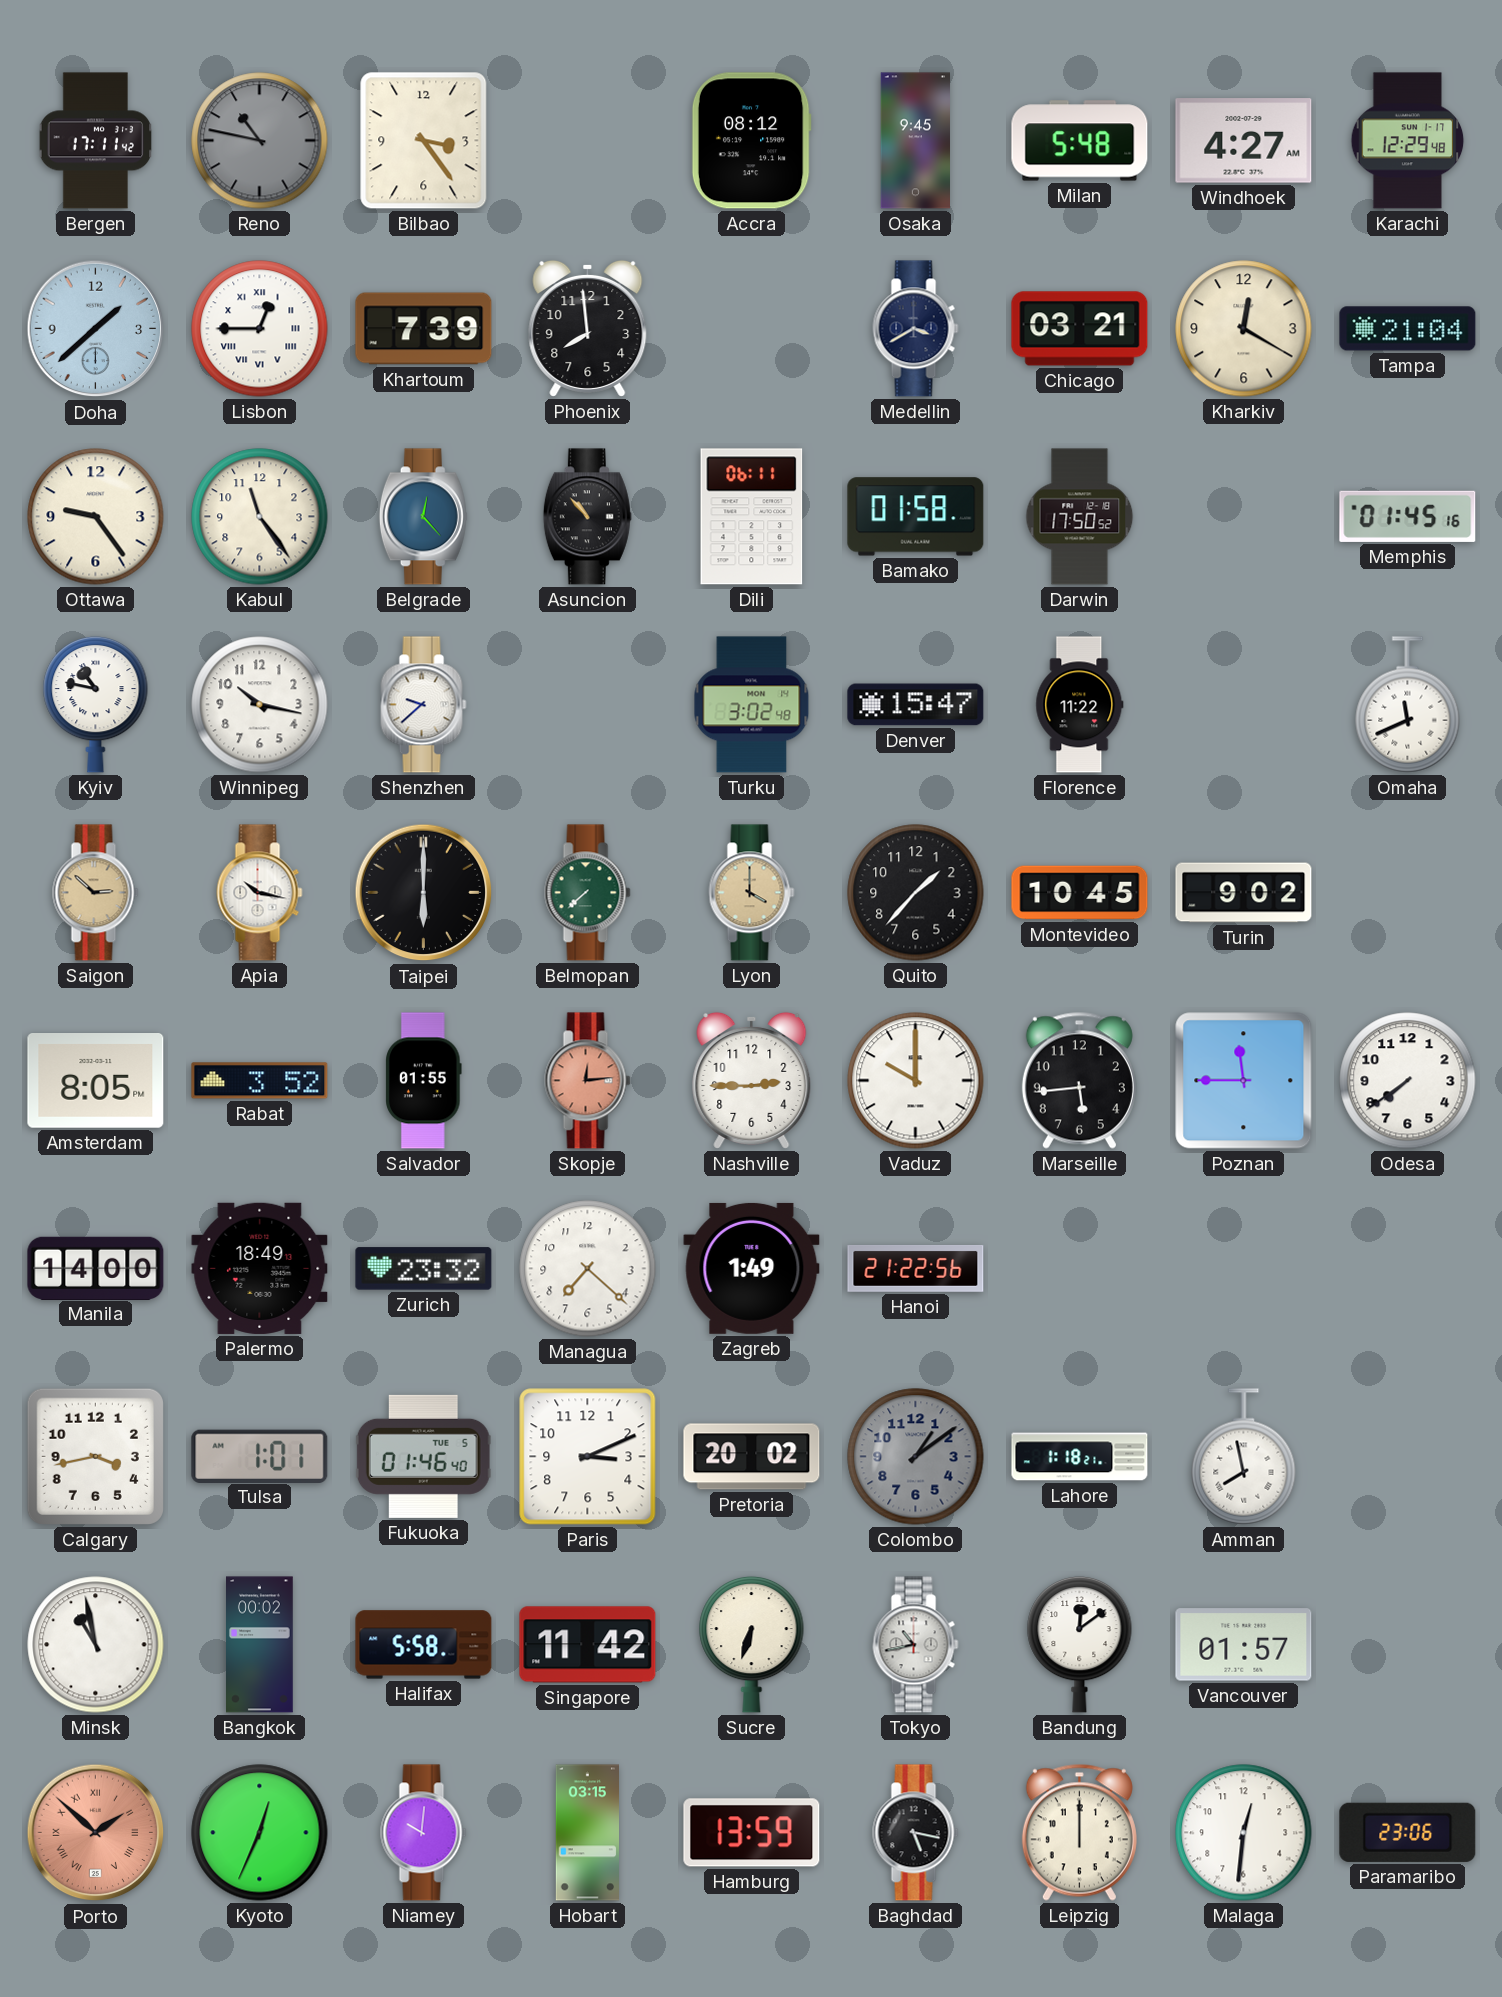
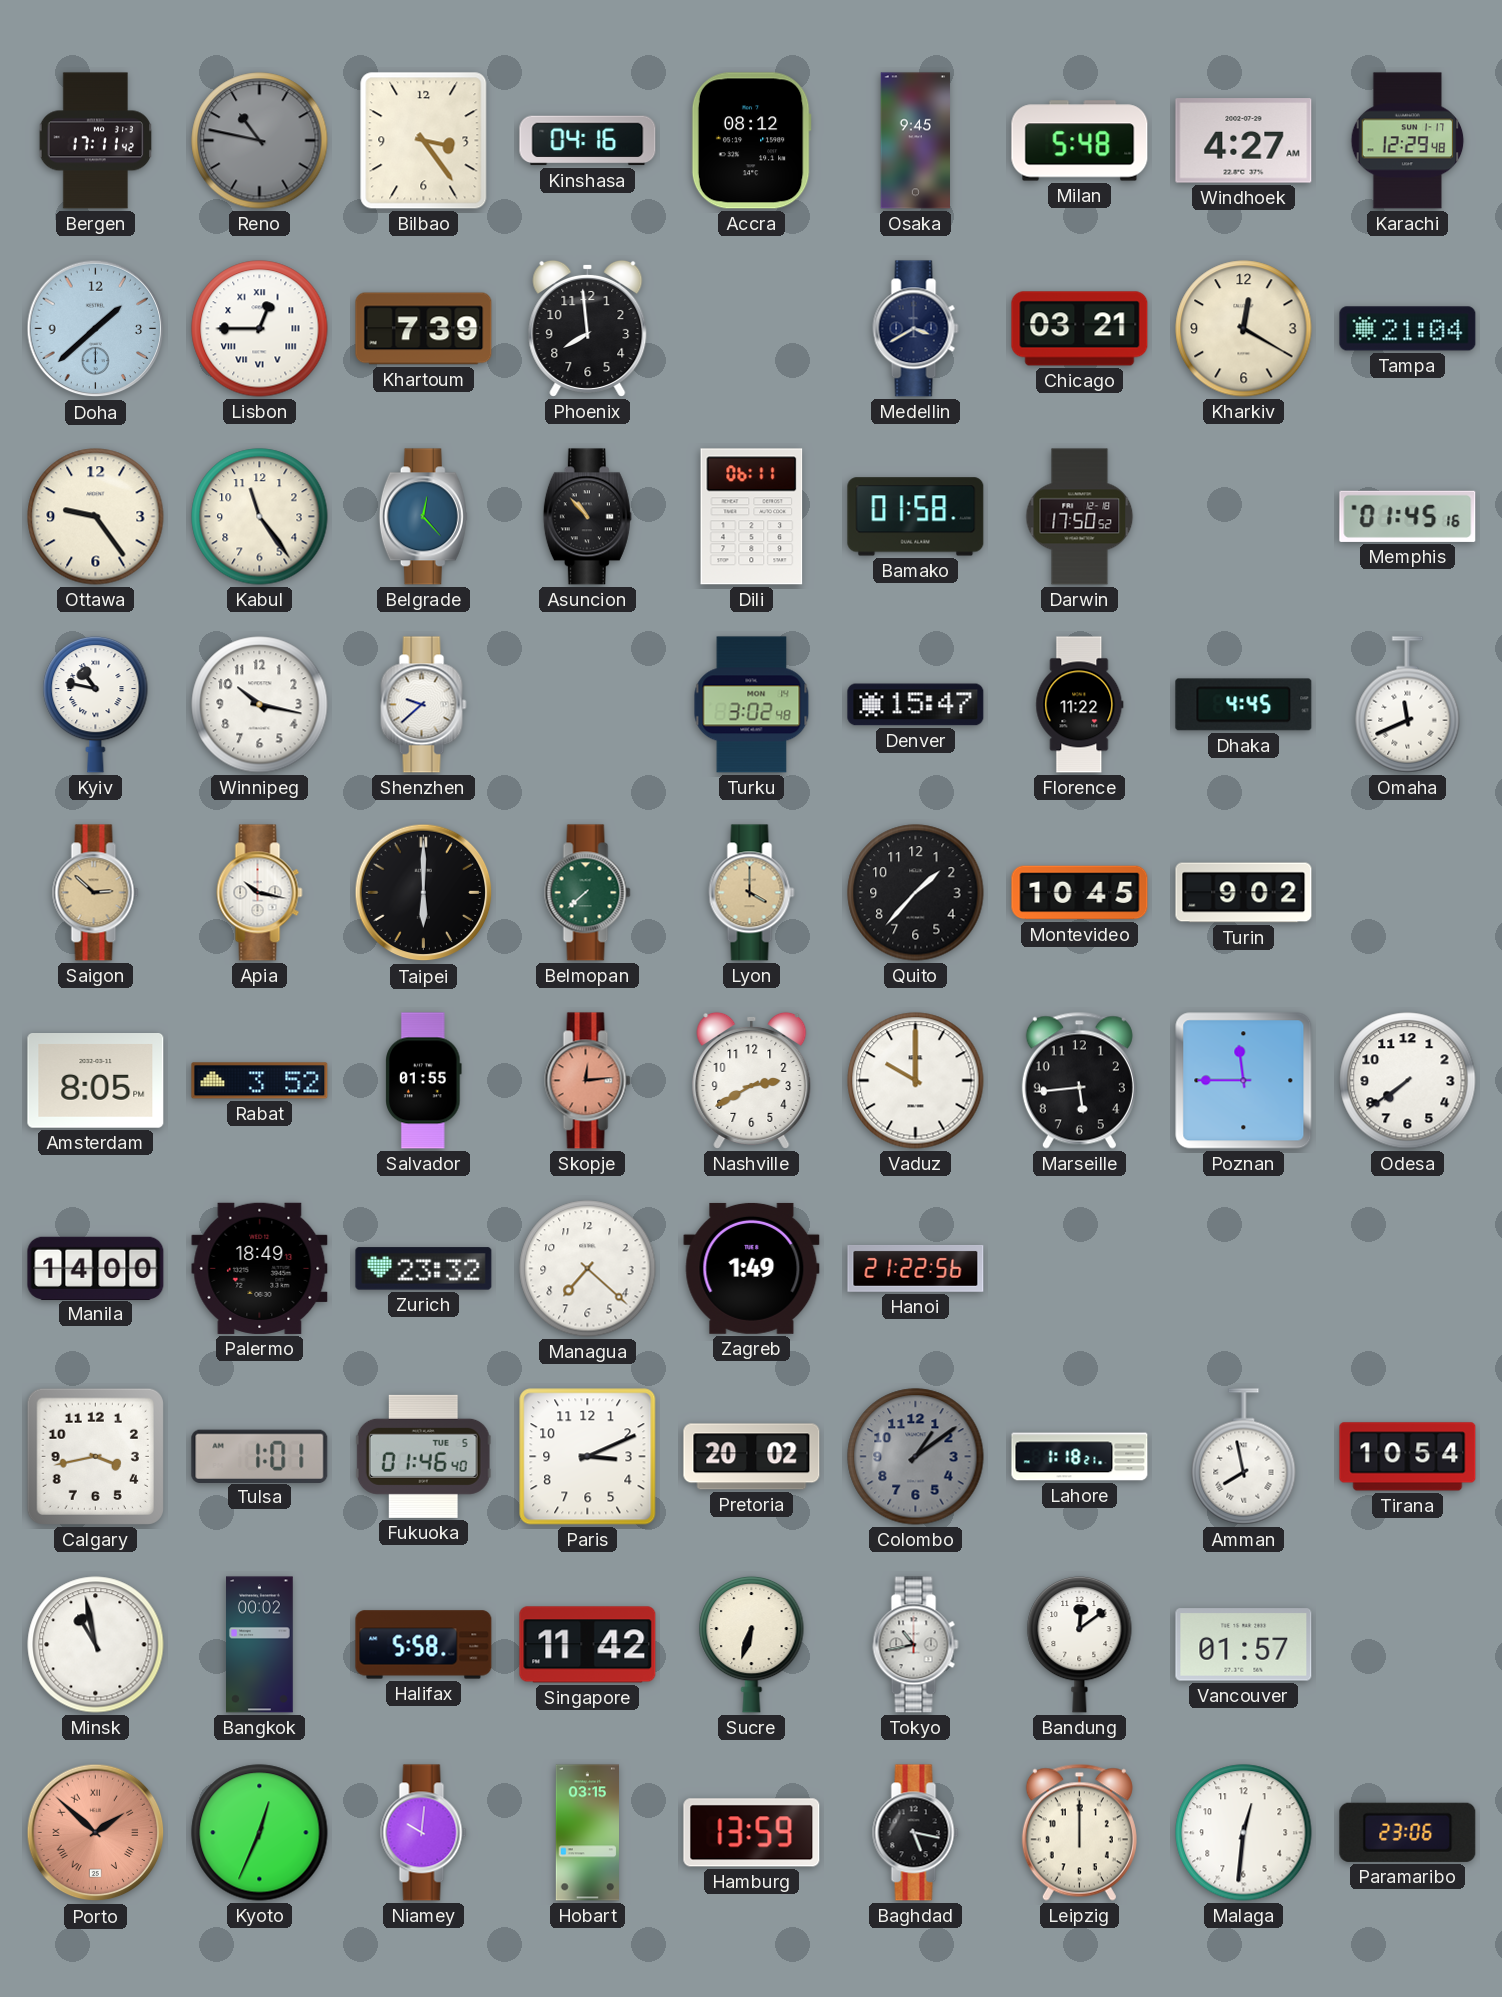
Kinshasa: none -> 04:16
Dhaka: none -> 4:45
Nashville: 2:45 -> 2:40
Tirana: none -> 10:54
